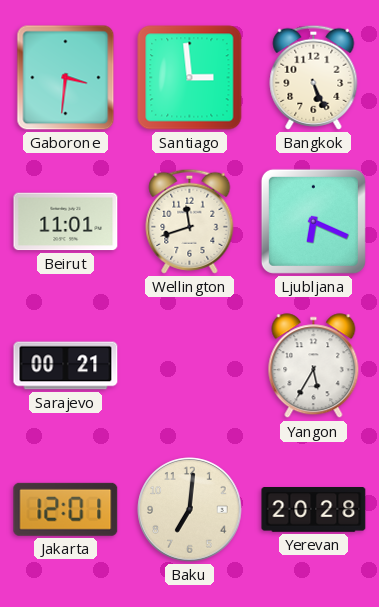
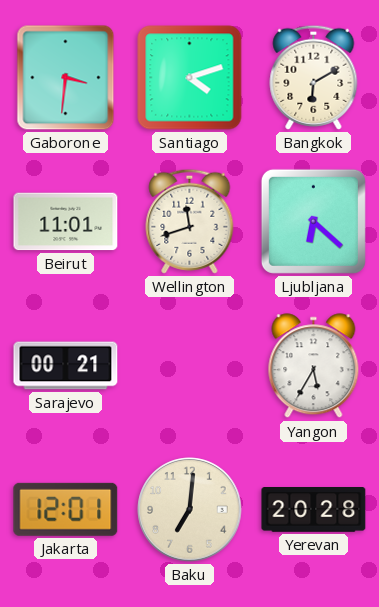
Santiago: 2:59 -> 4:12
Bangkok: 5:26 -> 6:10
Ljubljana: 6:19 -> 6:22
